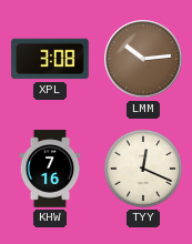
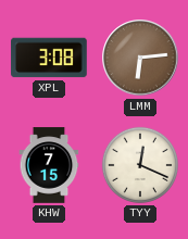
LMM: 10:14 -> 6:14
KHW: 7:16 -> 7:15
